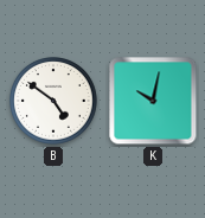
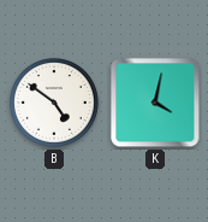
K: 10:02 -> 4:02
